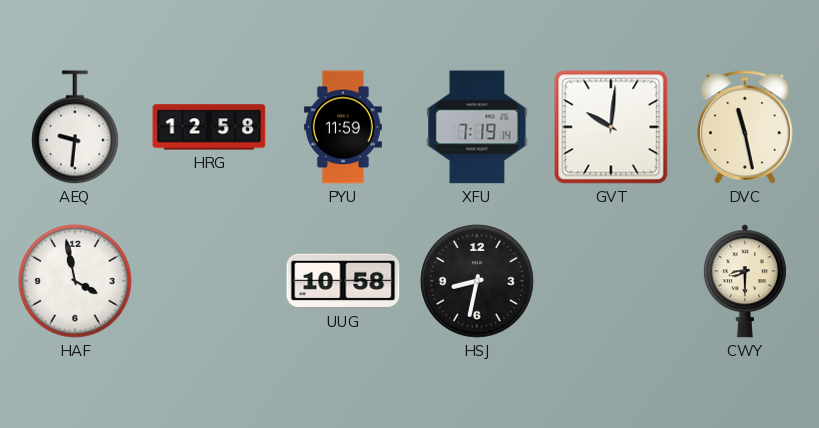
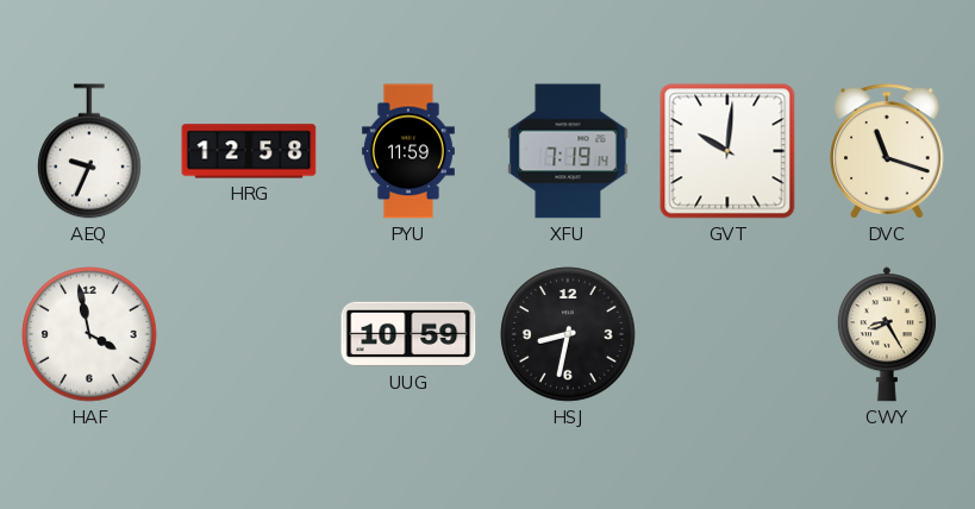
AEQ: 9:31 -> 9:34
DVC: 11:28 -> 11:18
UUG: 10:58 -> 10:59
CWY: 8:30 -> 8:25
